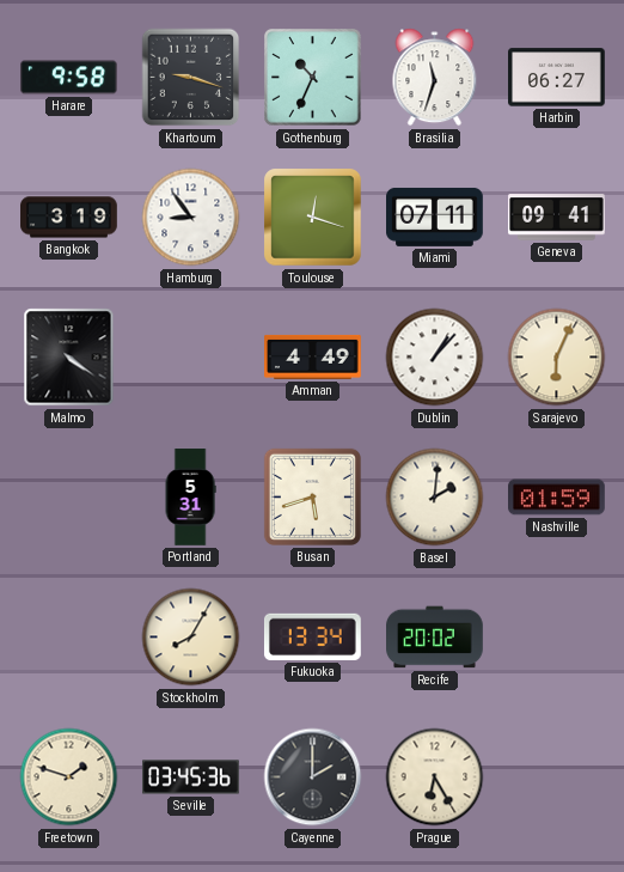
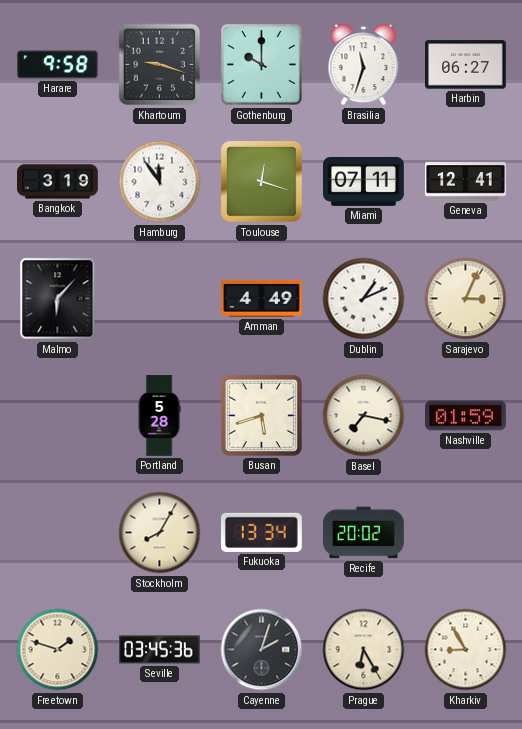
Gothenburg: 10:34 -> 10:00
Hamburg: 8:54 -> 11:54
Geneva: 09:41 -> 12:41
Malmo: 4:21 -> 6:07
Dublin: 1:07 -> 1:11
Sarajevo: 6:04 -> 3:04
Portland: 5:31 -> 5:28
Basel: 2:01 -> 7:17
Cayenne: 2:00 -> 2:03
Kharkiv: none -> 8:55
